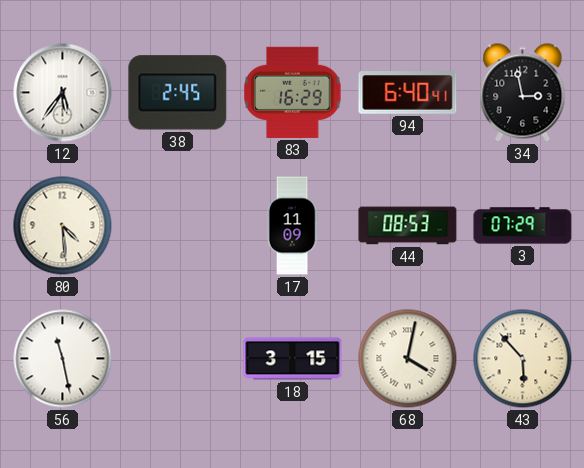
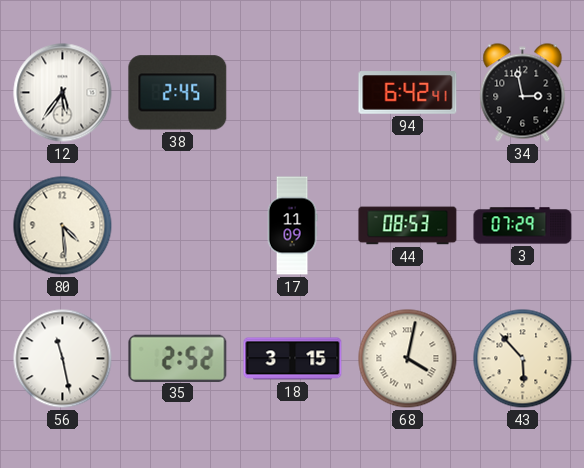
83: 16:29 -> none
94: 6:40 -> 6:42
35: none -> 2:52
